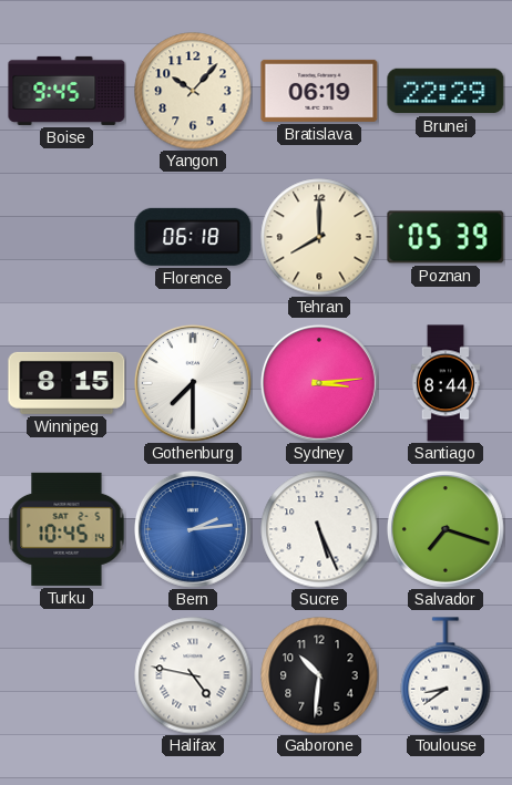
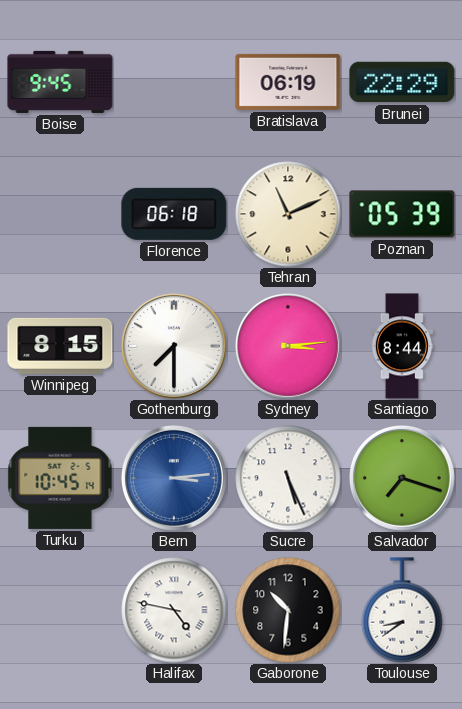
Yangon: 10:07 -> none
Tehran: 8:00 -> 11:11
Bern: 2:14 -> 3:14
